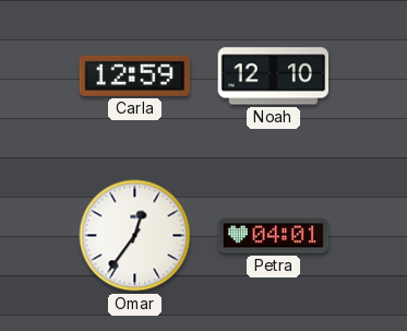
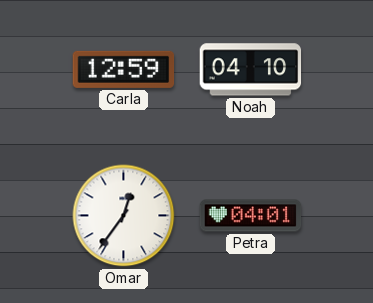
Noah: 12:10 -> 04:10
